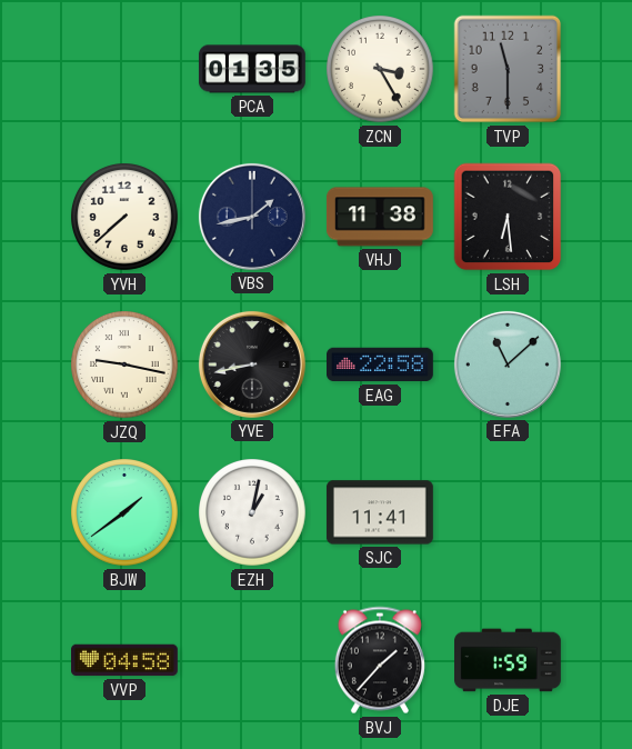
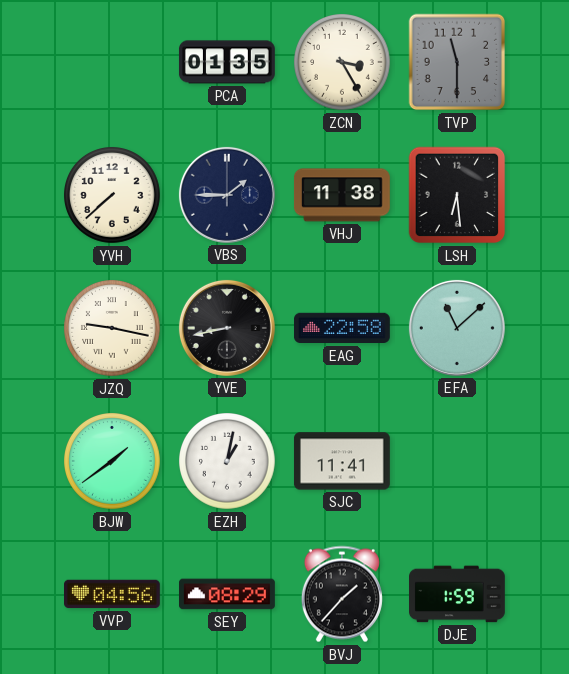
VBS: 1:43 -> 1:45
VVP: 04:58 -> 04:56
SEY: none -> 08:29
